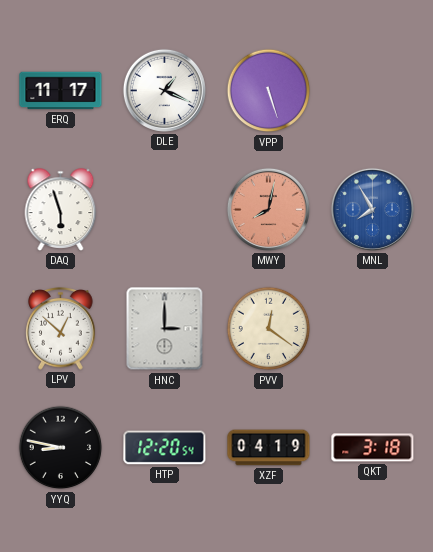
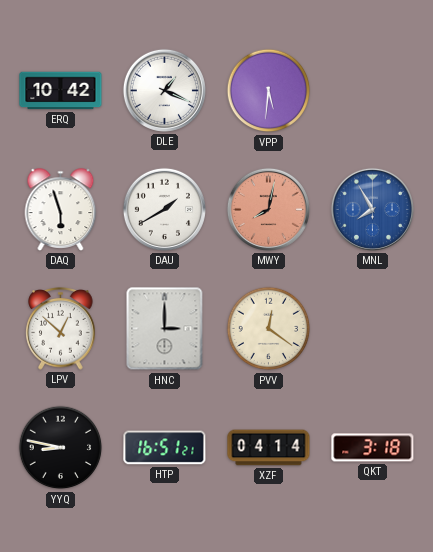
ERQ: 11:17 -> 10:42
VPP: 5:27 -> 5:31
DAU: none -> 1:40
HTP: 12:20 -> 16:51
XZF: 04:19 -> 04:14
